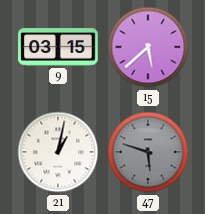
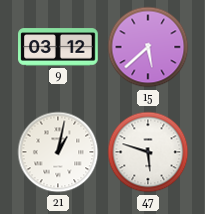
9: 03:15 -> 03:12
47 dial: grey -> white
